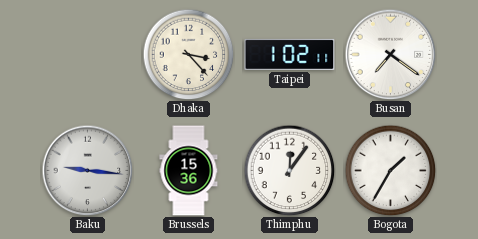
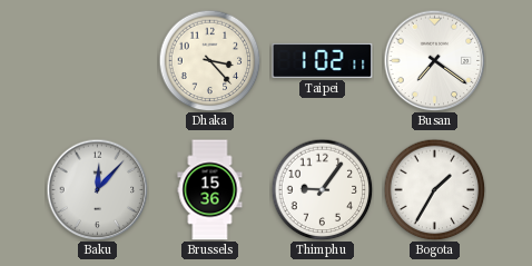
Baku: 9:16 -> 12:07
Thimphu: 12:06 -> 9:06
